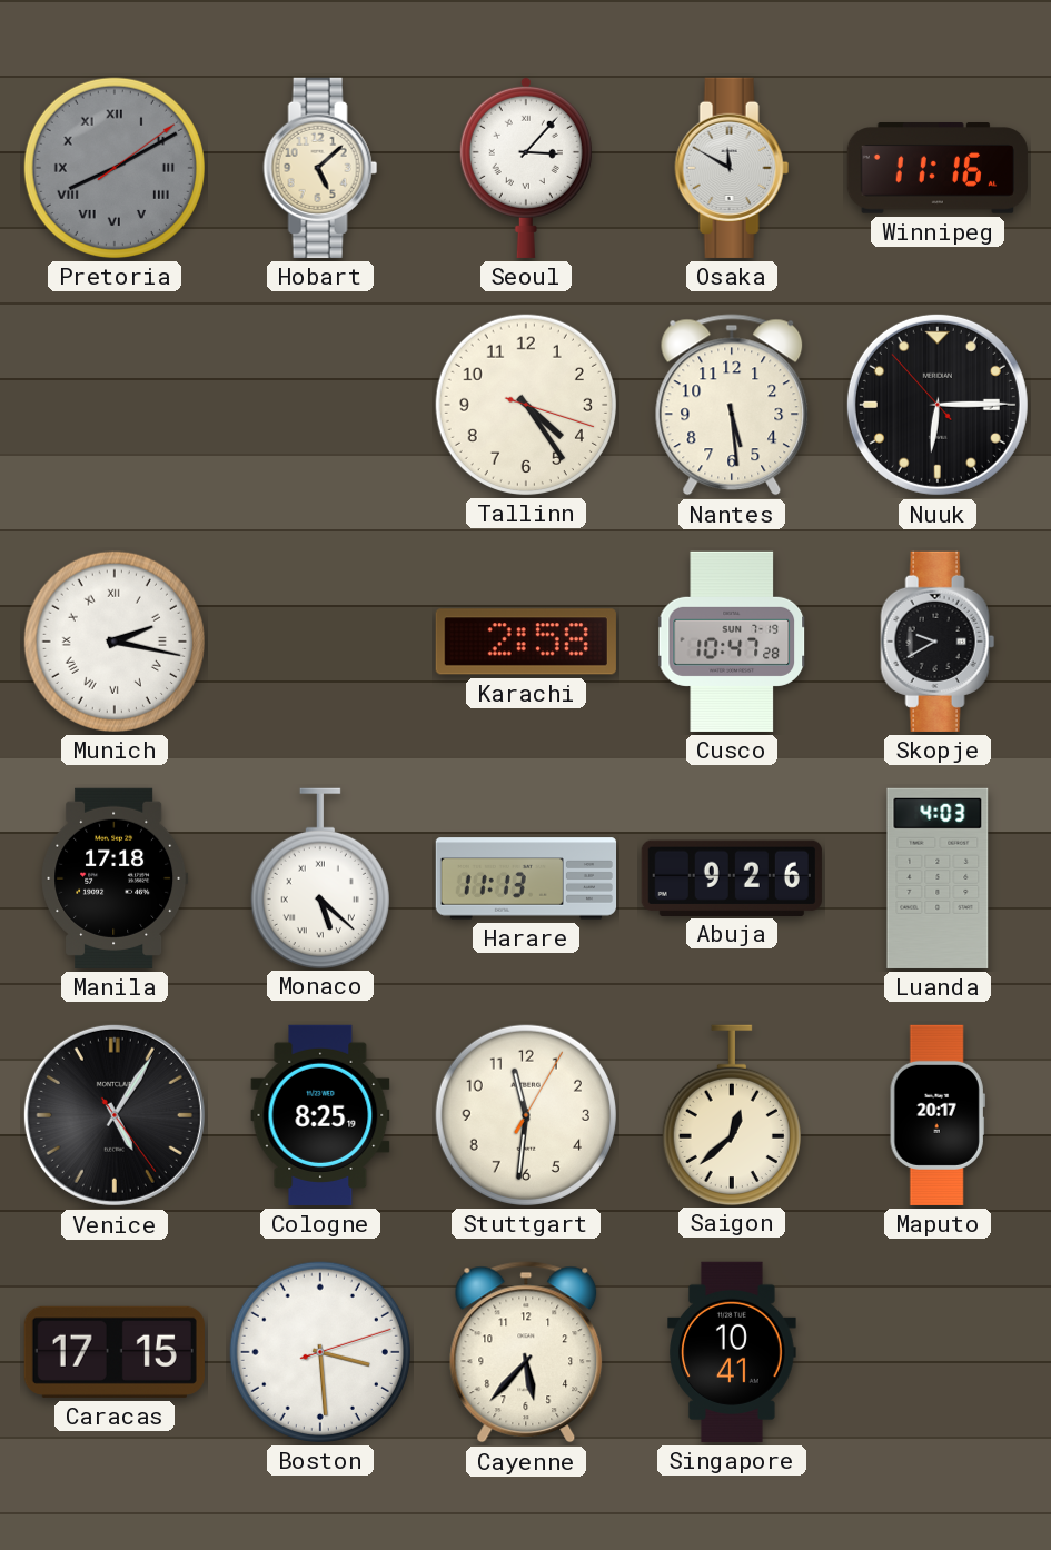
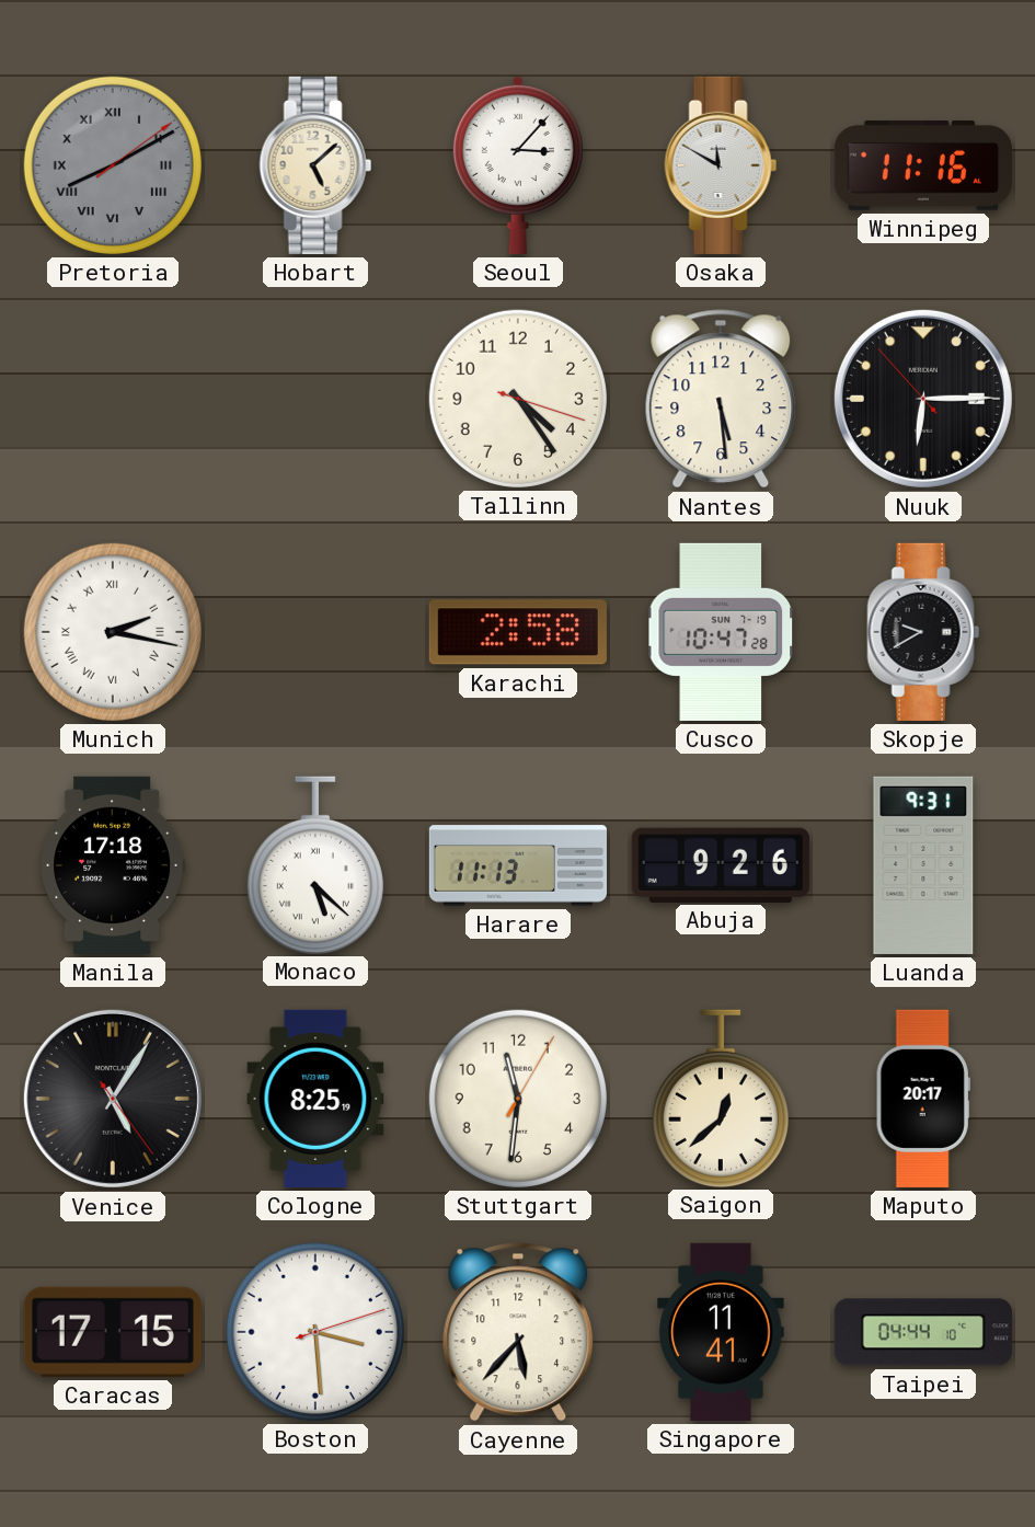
Luanda: 4:03 -> 9:31
Singapore: 10:41 -> 11:41
Taipei: none -> 04:44
